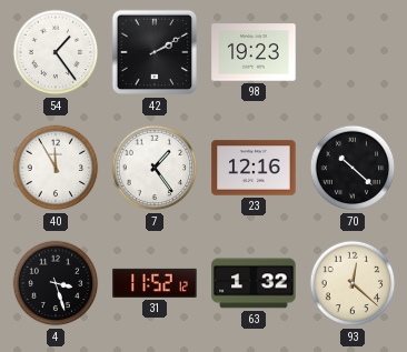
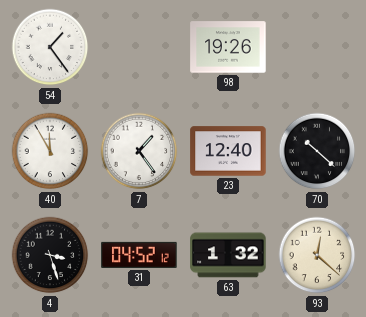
42: 2:10 -> none
98: 19:23 -> 19:26
23: 12:16 -> 12:40
31: 11:52 -> 04:52
